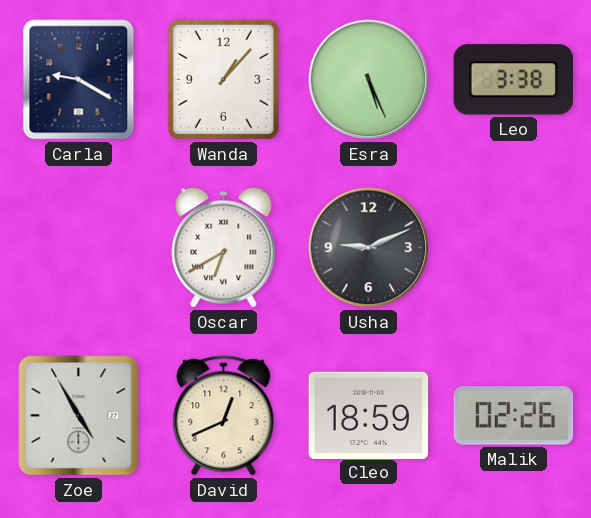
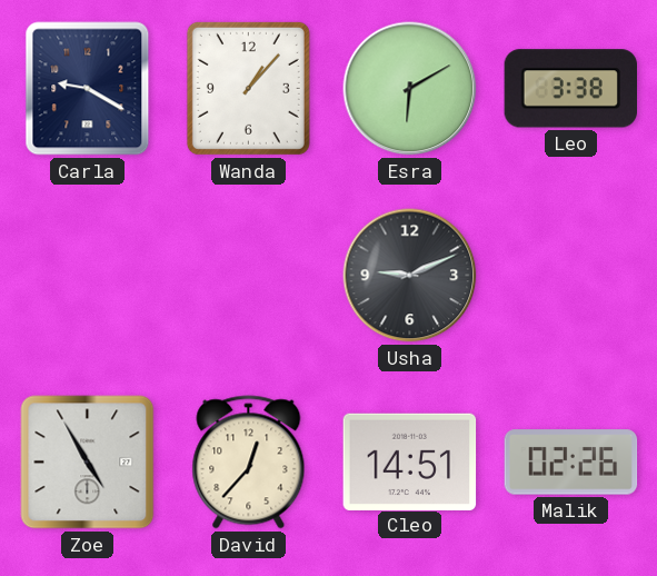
Esra: 5:26 -> 6:10
Oscar: 6:40 -> none
David: 12:41 -> 12:37
Cleo: 18:59 -> 14:51
